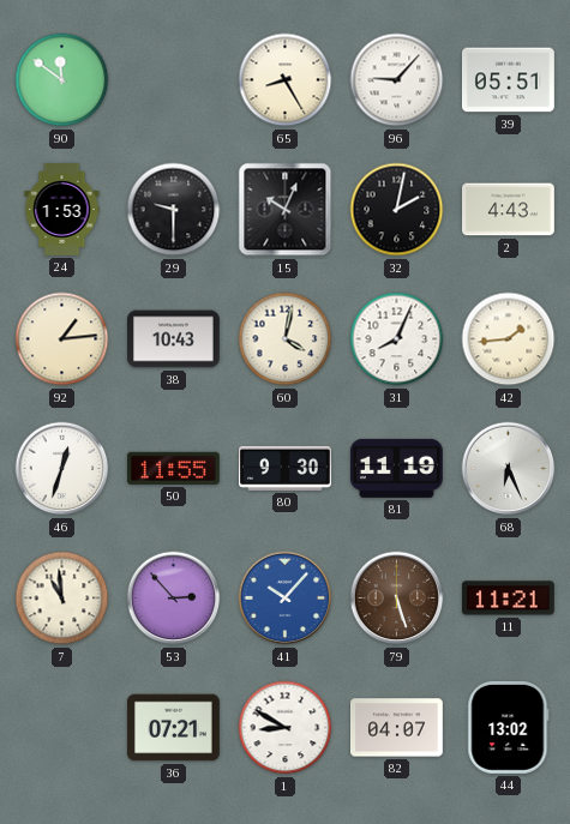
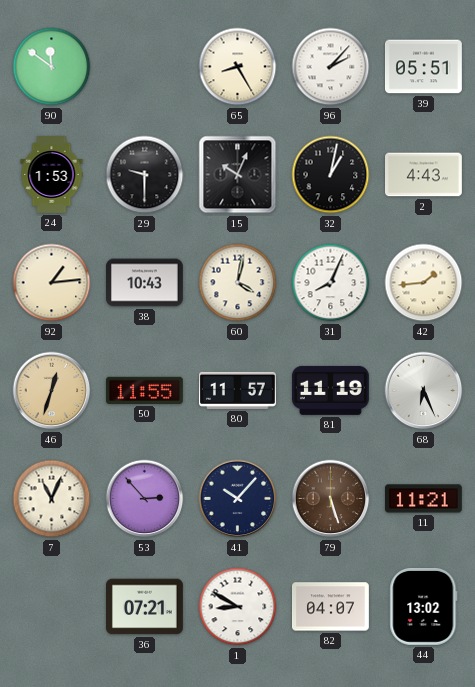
96: 9:07 -> 2:07
32: 2:02 -> 1:02
46 dial: white -> champagne
80: 9:30 -> 11:57
7: 10:59 -> 11:04
41 dial: blue -> navy
